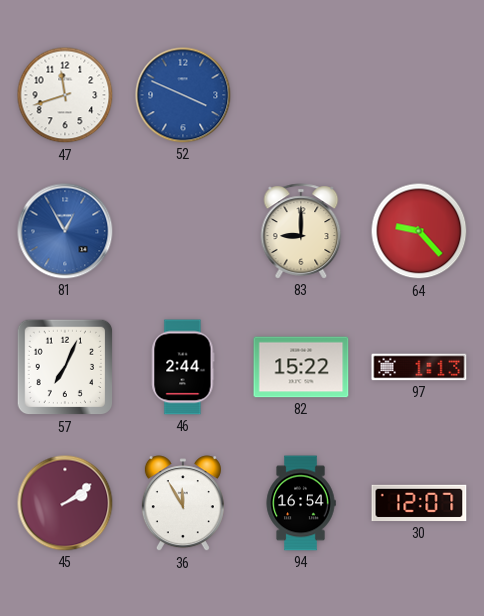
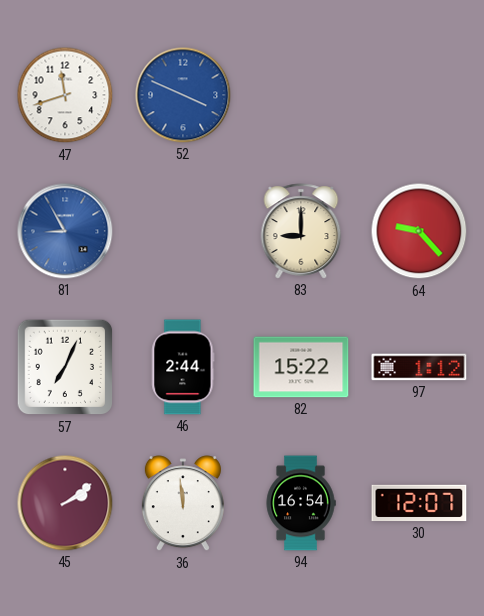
81: 12:55 -> 8:55
97: 1:13 -> 1:12
36: 11:55 -> 11:59
